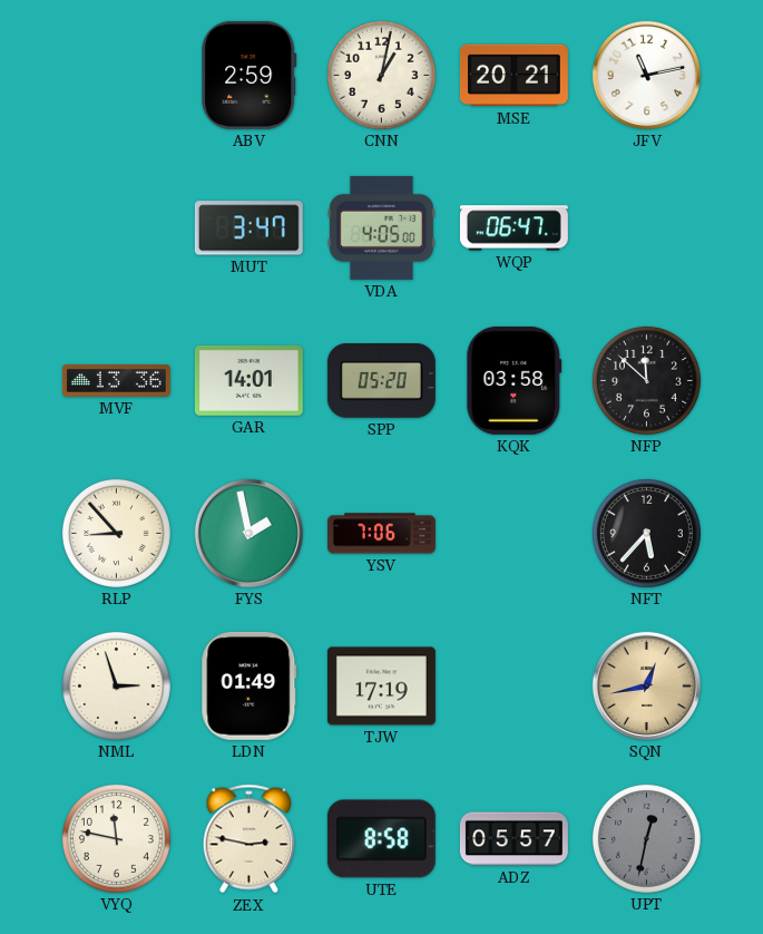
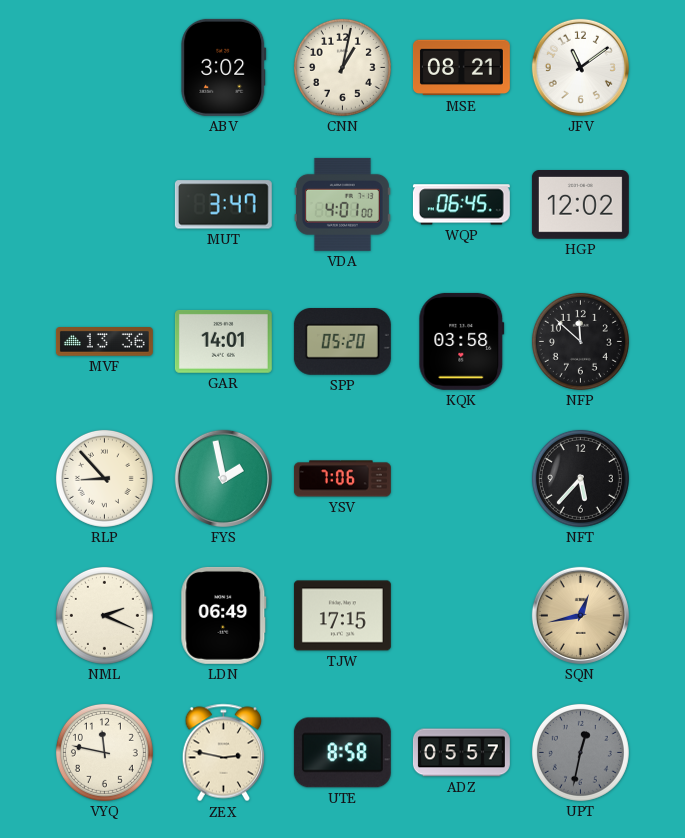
ABV: 2:59 -> 3:02
MSE: 20:21 -> 08:21
JFV: 11:13 -> 11:09
VDA: 4:05 -> 4:01
WQP: 06:47 -> 06:45
HGP: none -> 12:02
NML: 2:57 -> 2:19
LDN: 01:49 -> 06:49
TJW: 17:19 -> 17:15
